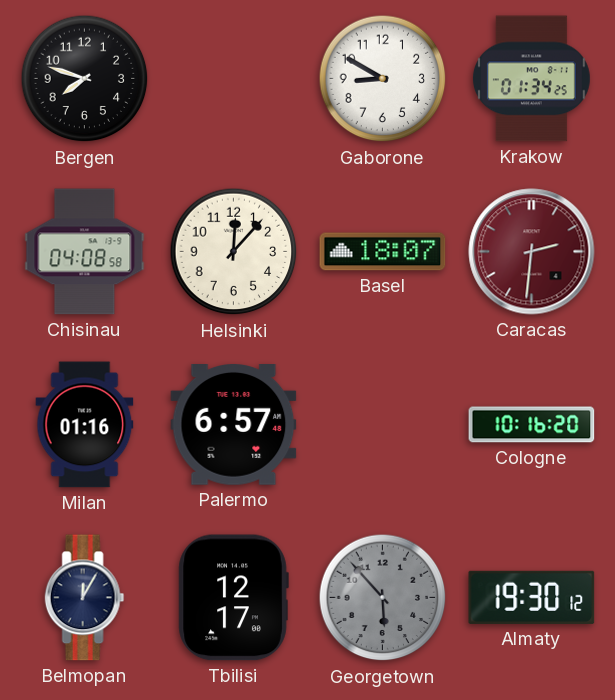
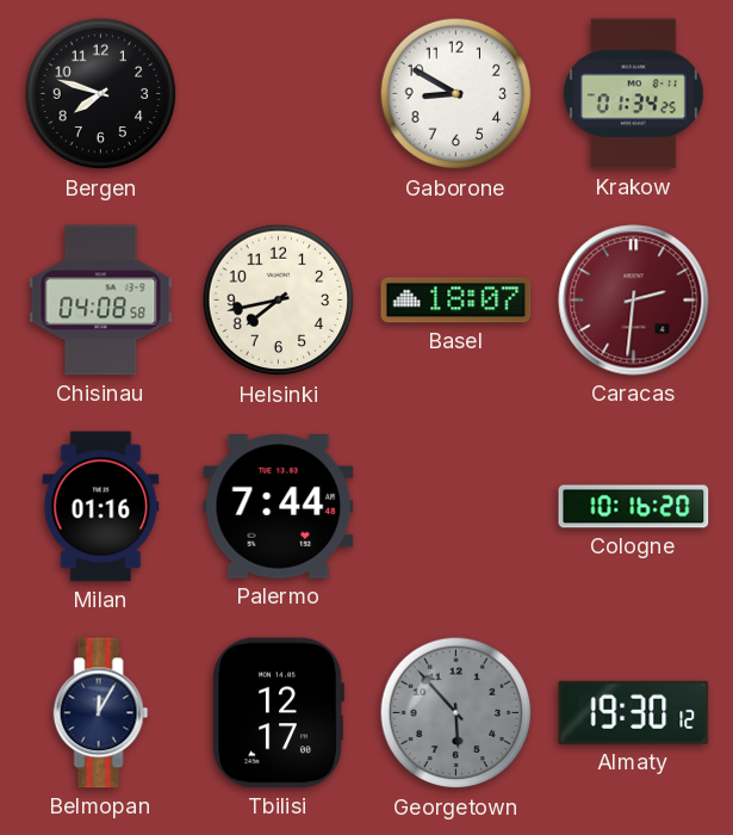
Helsinki: 12:07 -> 7:43
Palermo: 6:57 -> 7:44
